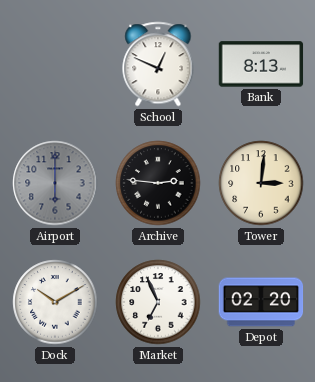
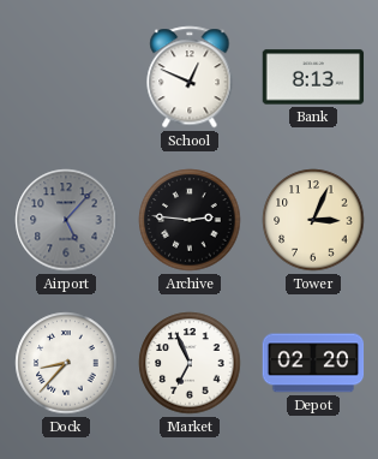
Airport: 6:00 -> 5:07
Tower: 3:01 -> 3:04
Dock: 10:10 -> 8:37
